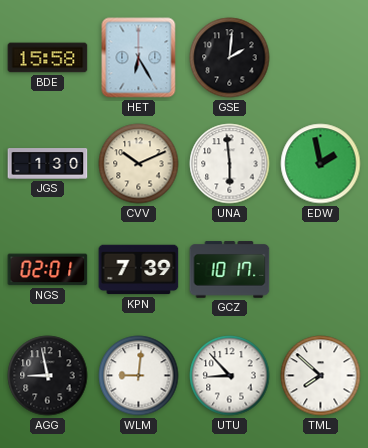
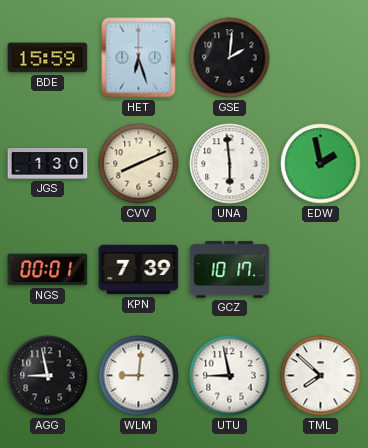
BDE: 15:58 -> 15:59
HET: 6:25 -> 6:27
CVV: 10:11 -> 8:11
NGS: 02:01 -> 00:01
UTU: 8:53 -> 8:58
